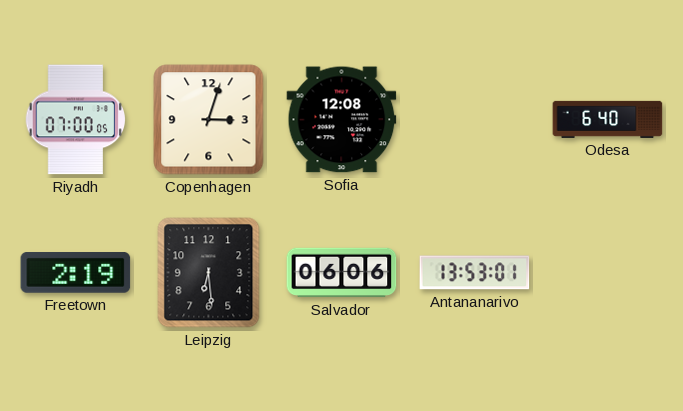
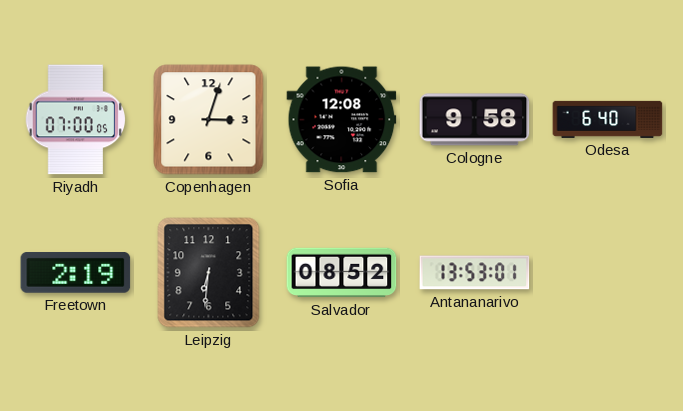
Cologne: none -> 9:58
Leipzig: 6:29 -> 6:31
Salvador: 06:06 -> 08:52
